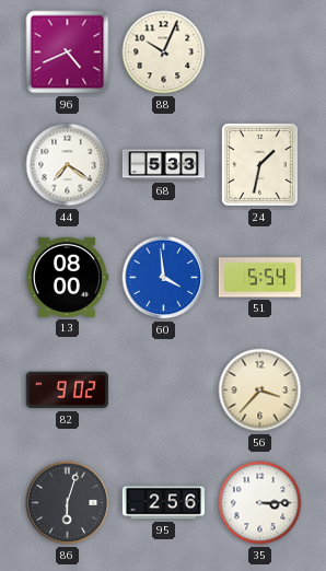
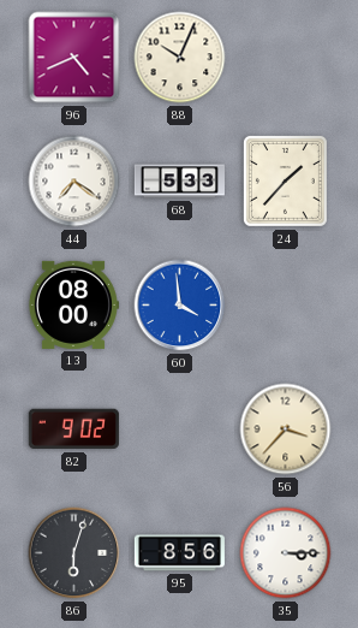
24: 1:32 -> 1:37
51: 5:54 -> none
95: 2:56 -> 8:56
